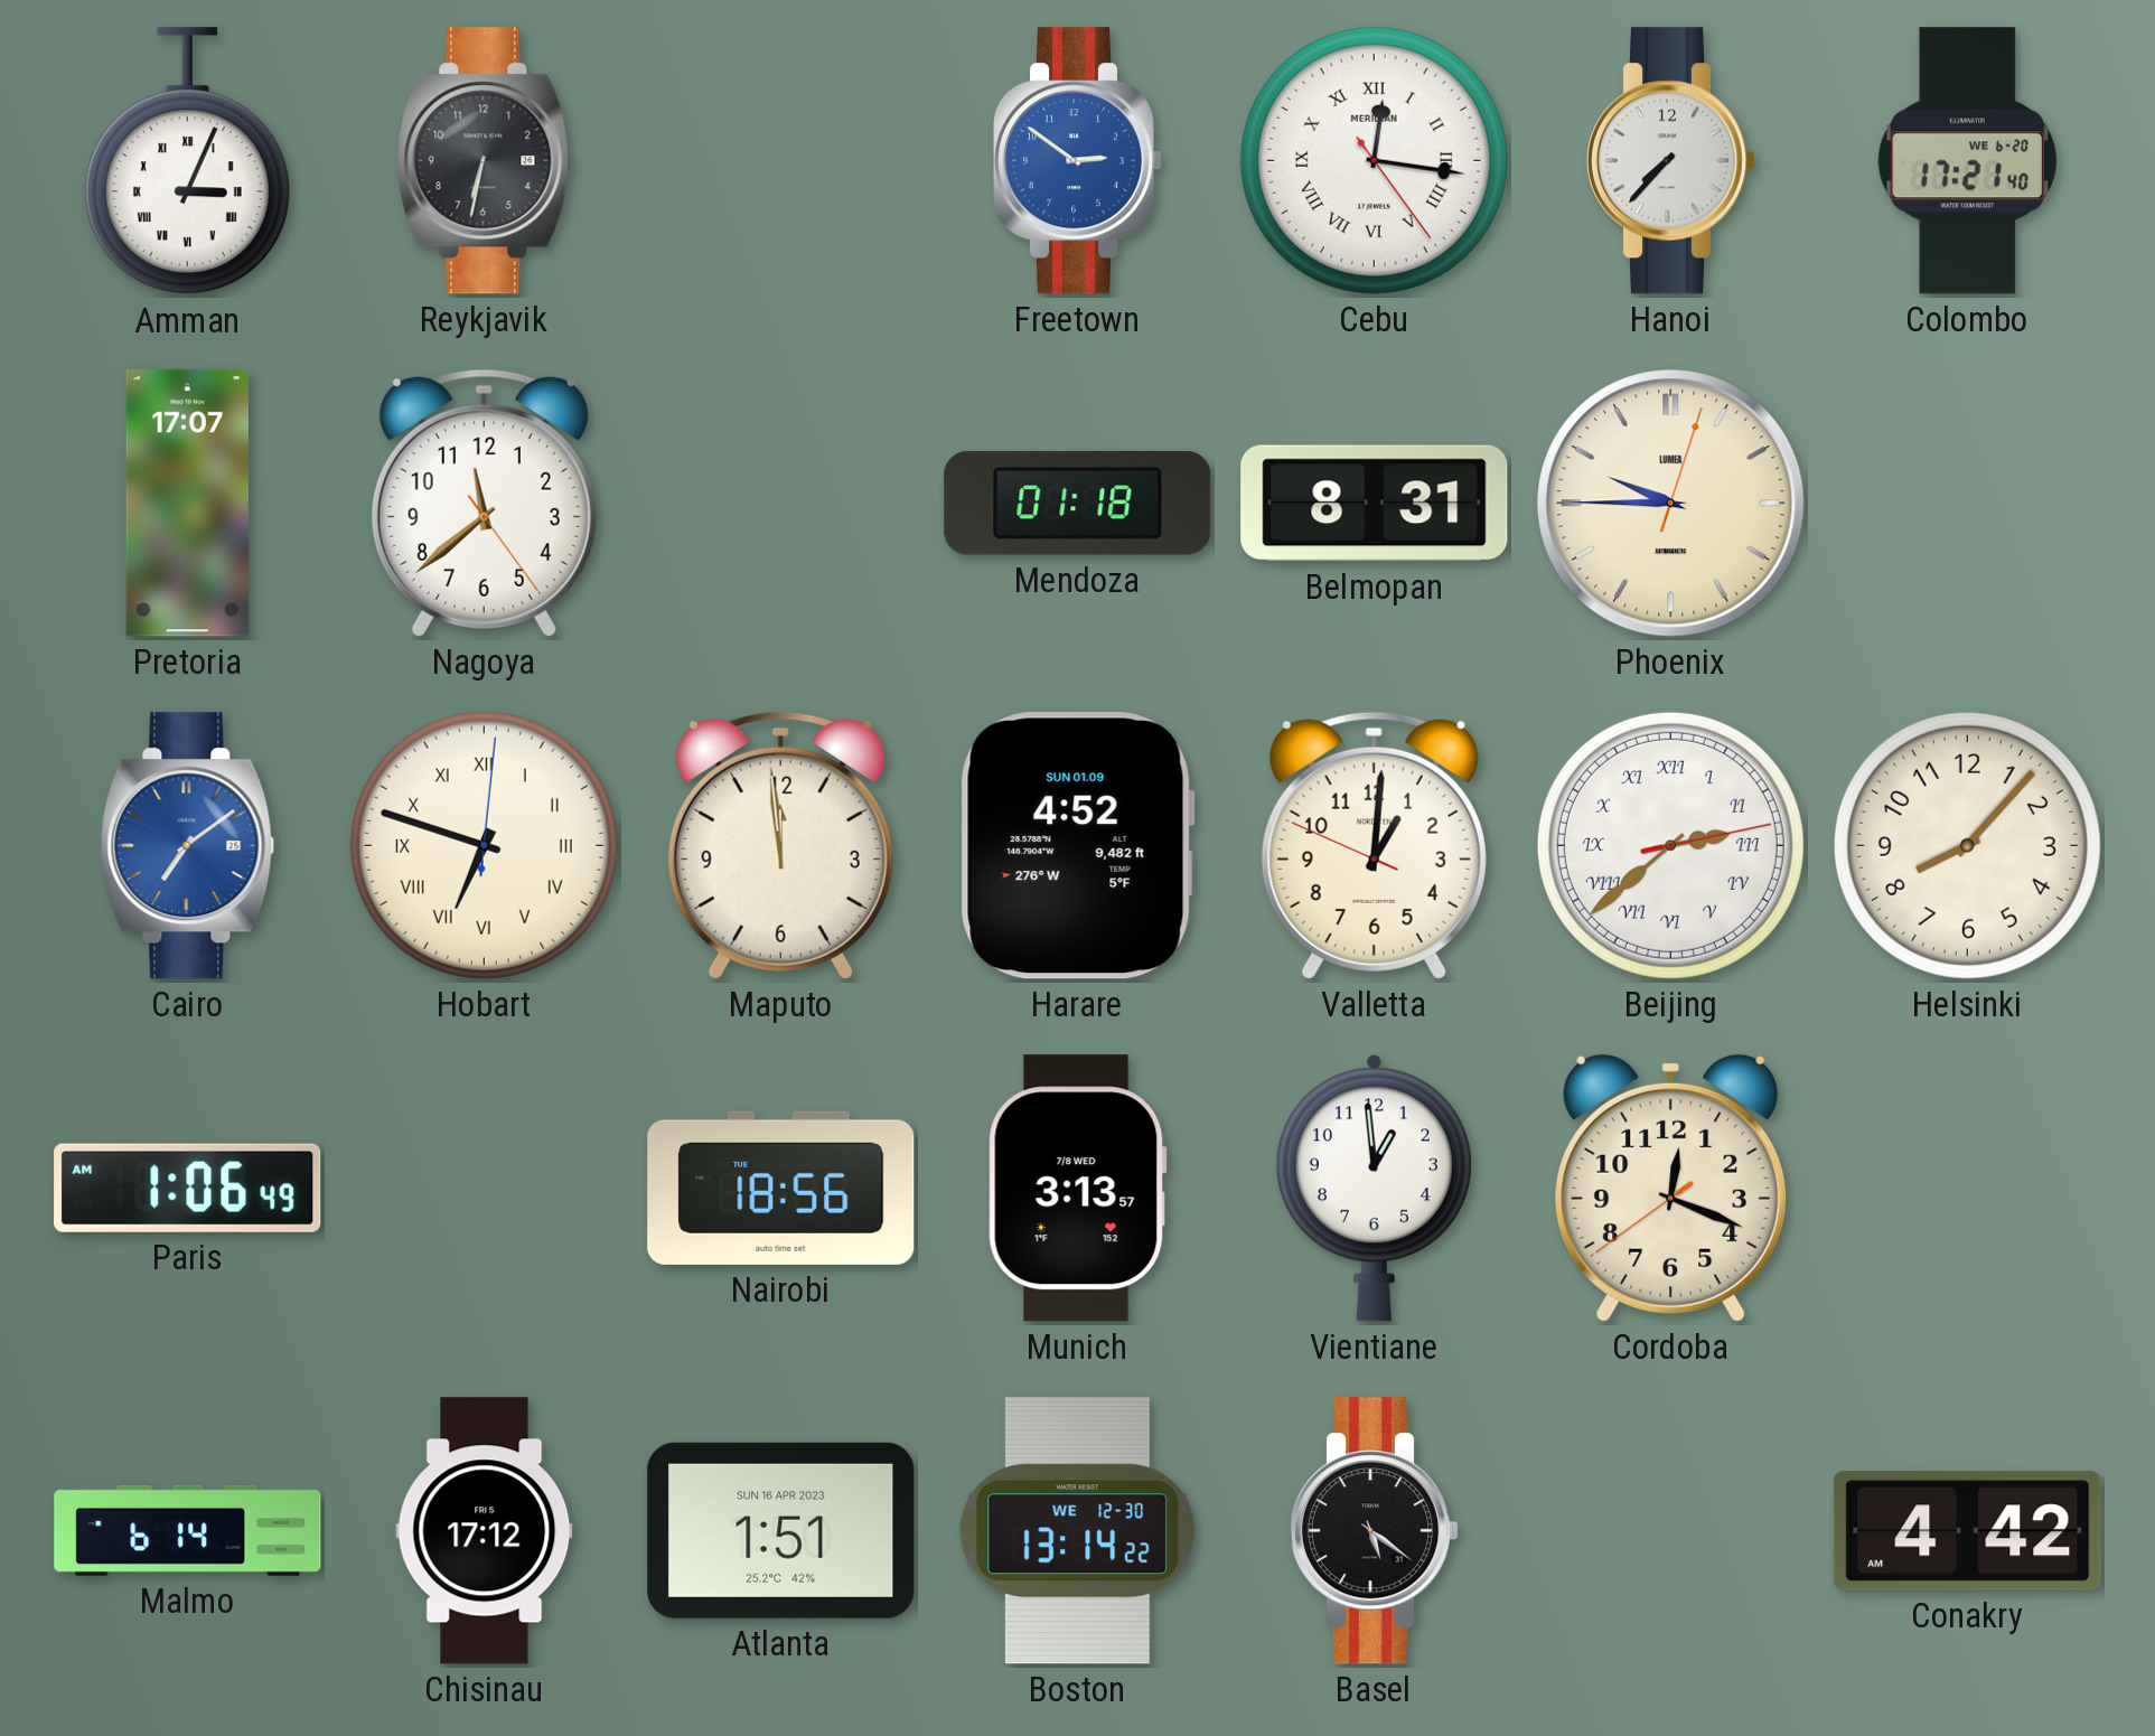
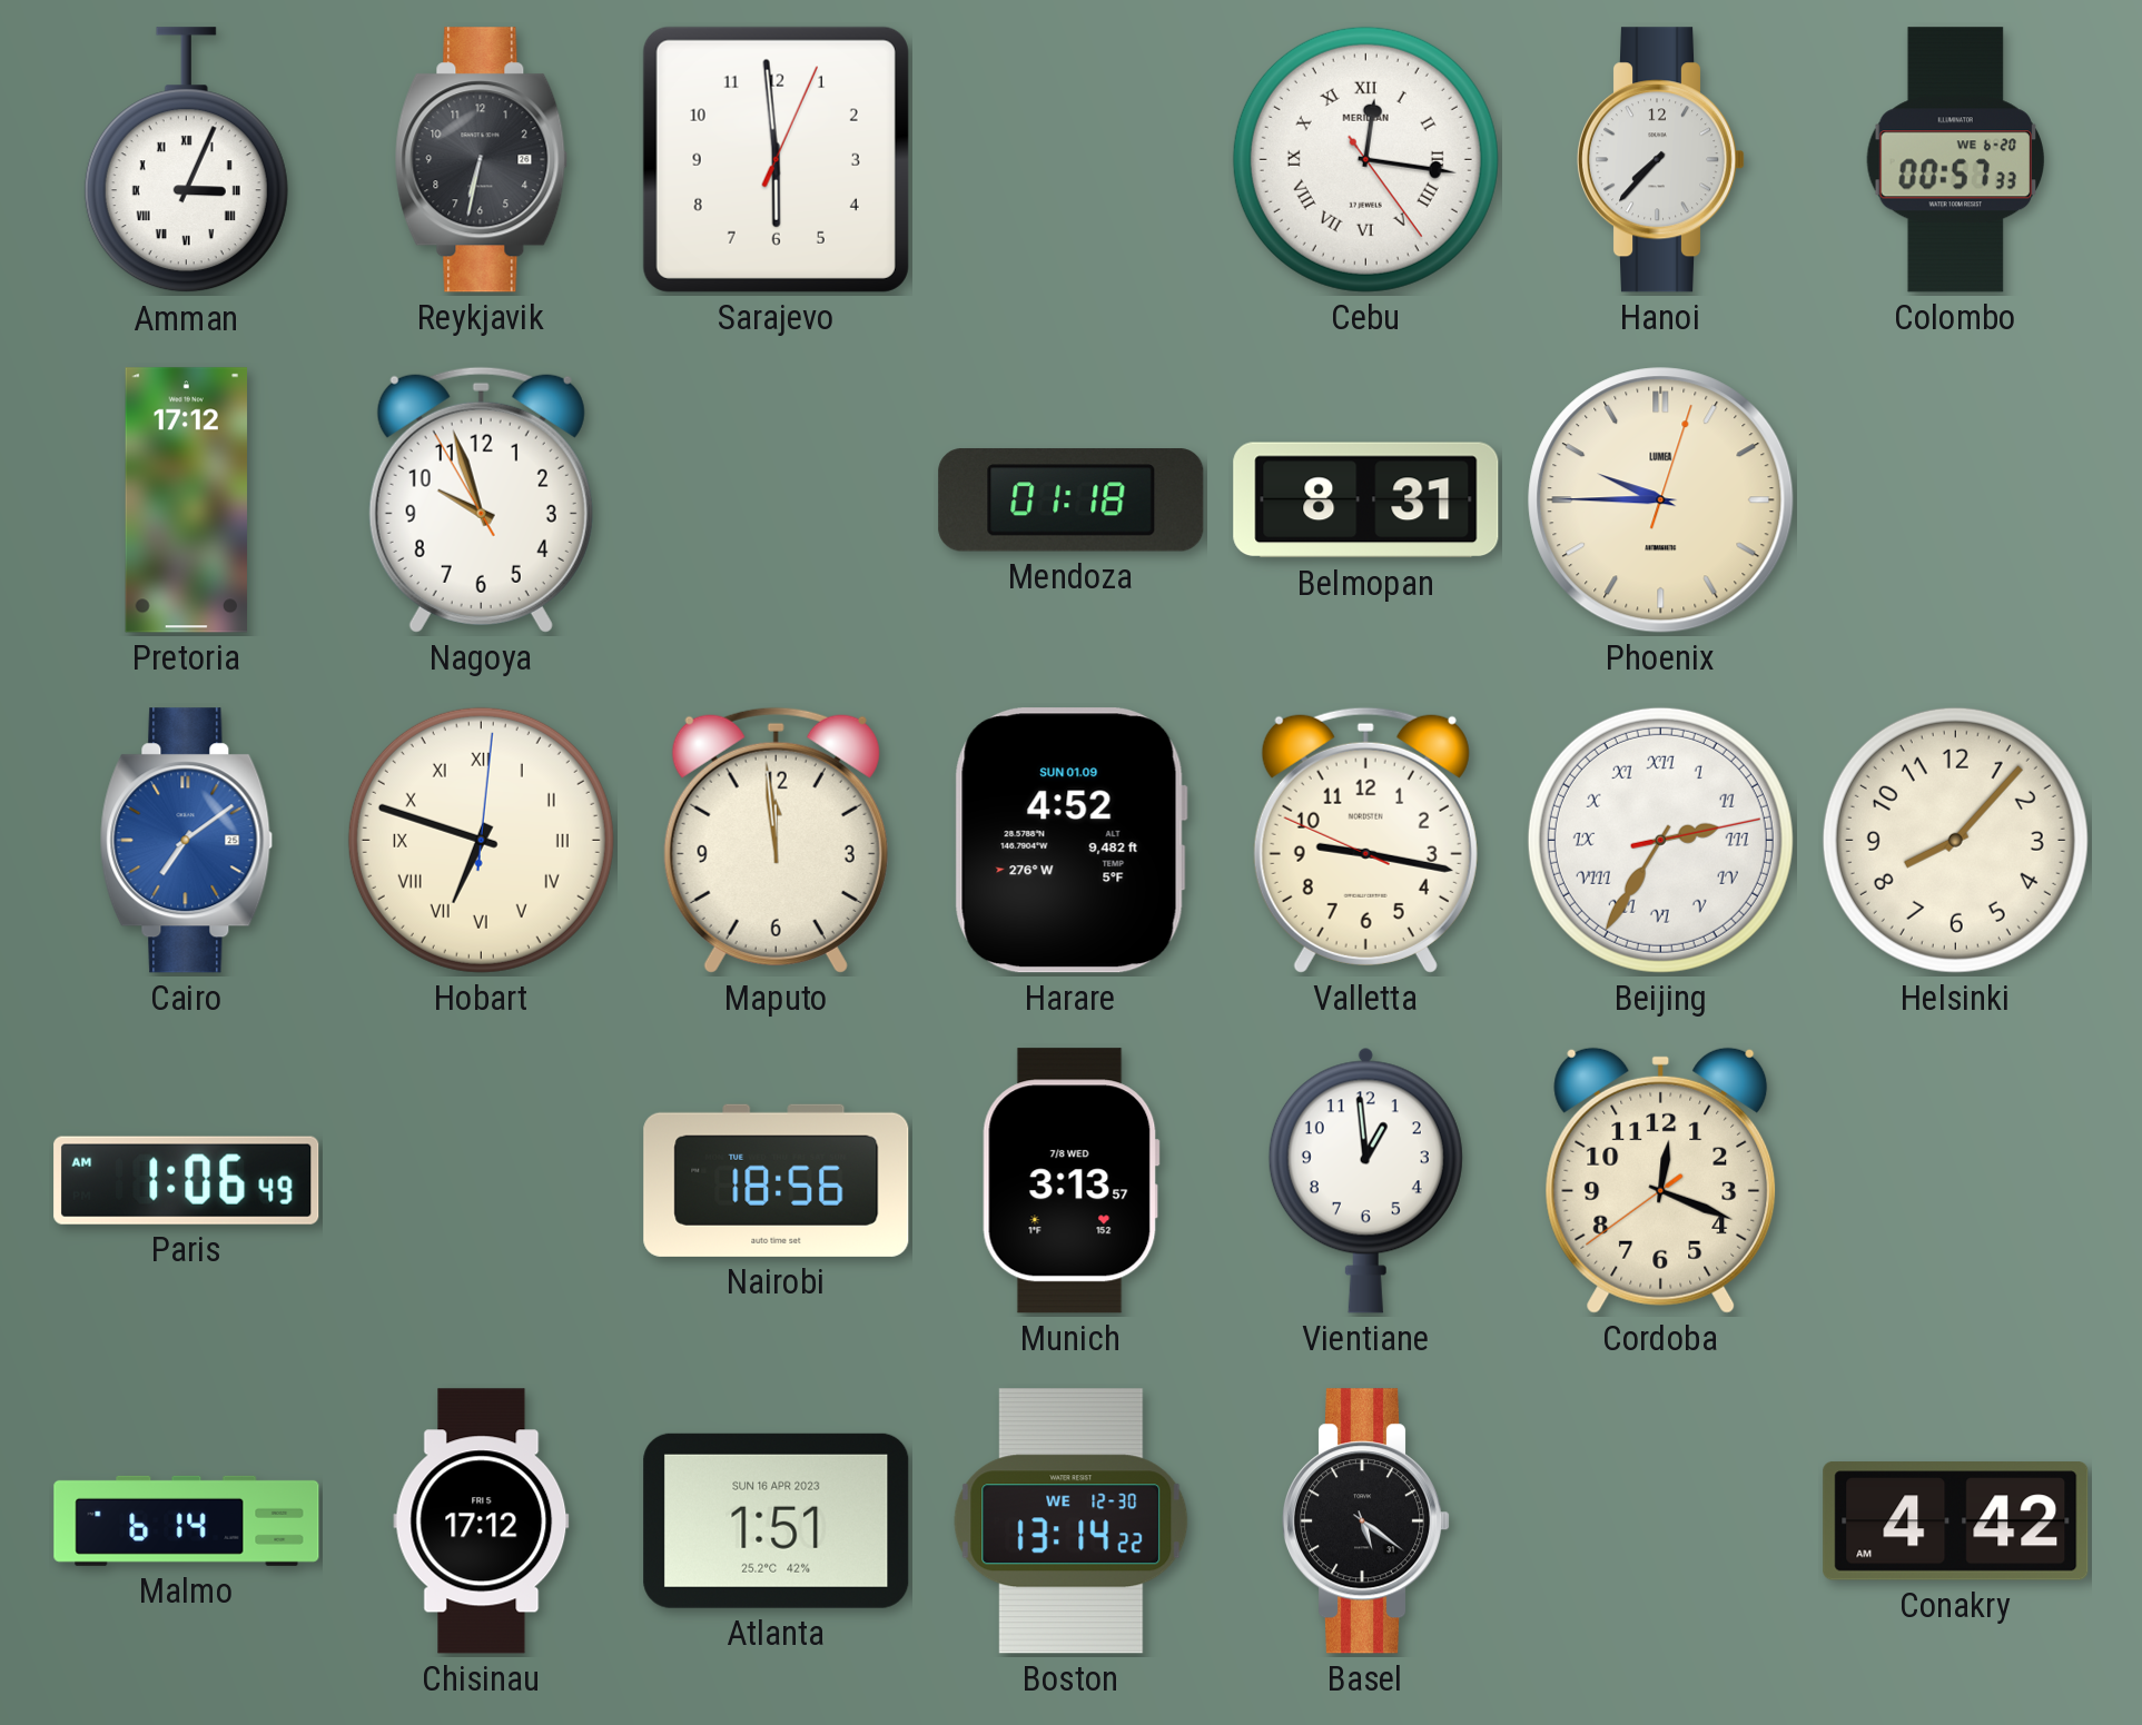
Sarajevo: none -> 5:59
Freetown: 2:51 -> none
Colombo: 17:21 -> 00:57
Pretoria: 17:07 -> 17:12
Nagoya: 11:38 -> 9:56
Valletta: 1:00 -> 9:16
Beijing: 2:38 -> 2:35
